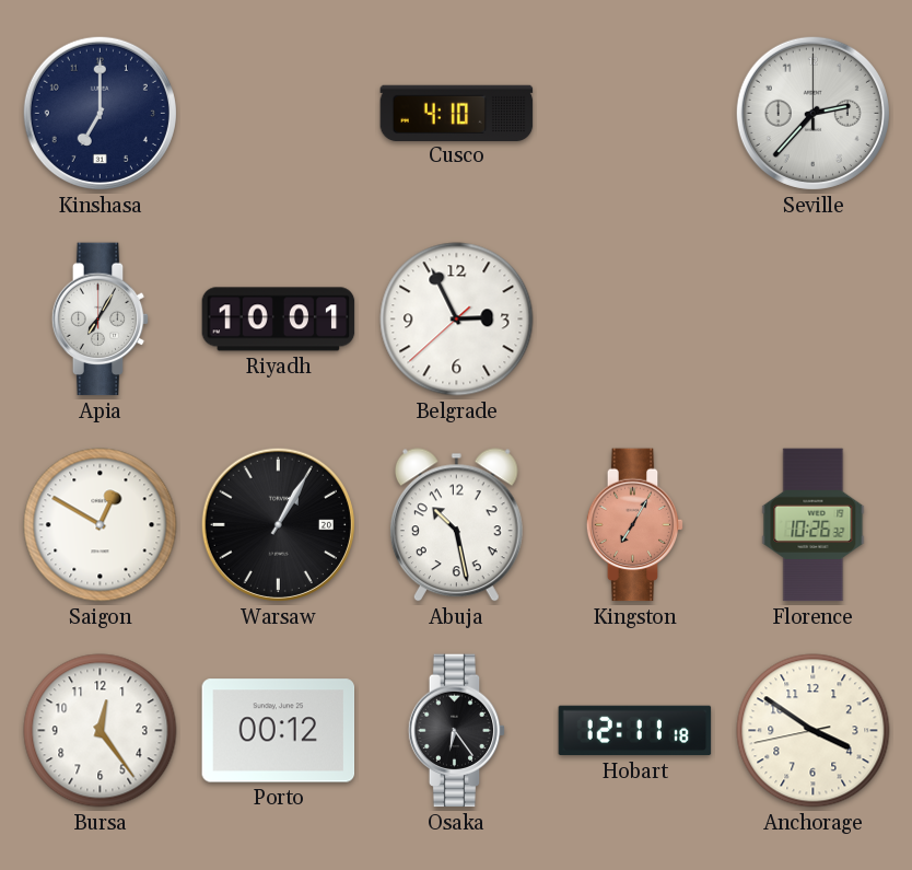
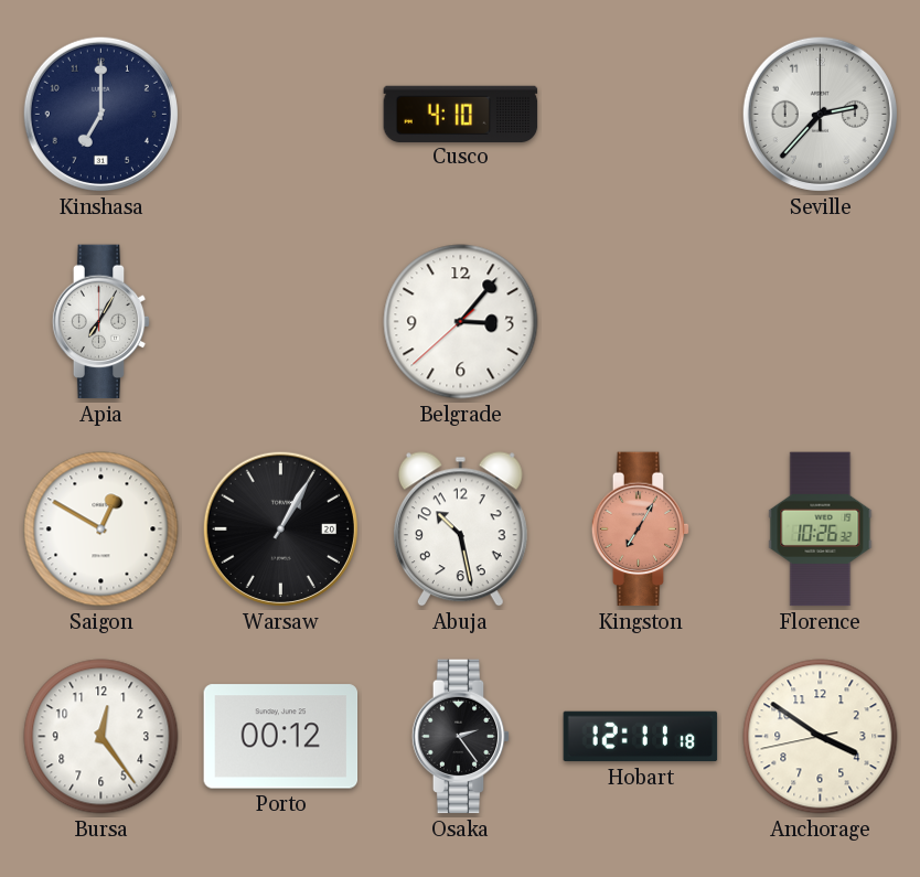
Riyadh: 10:01 -> none
Belgrade: 2:55 -> 3:06
Osaka: 6:24 -> 2:24
